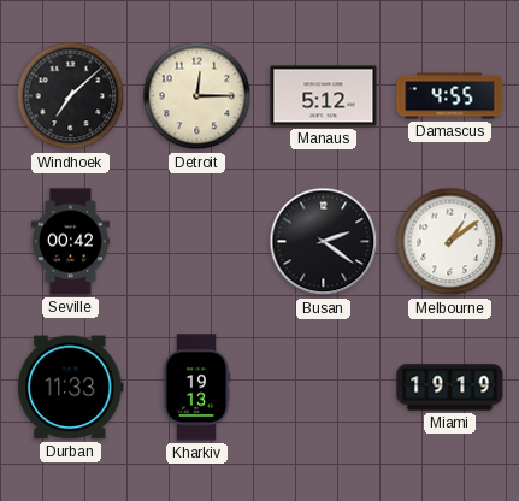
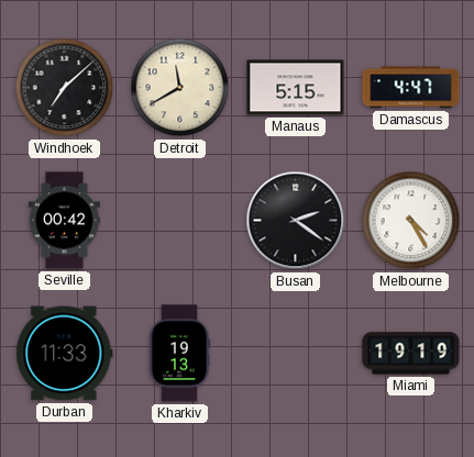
Detroit: 12:15 -> 11:40
Manaus: 5:12 -> 5:15
Damascus: 4:55 -> 4:47
Melbourne: 1:09 -> 4:25
